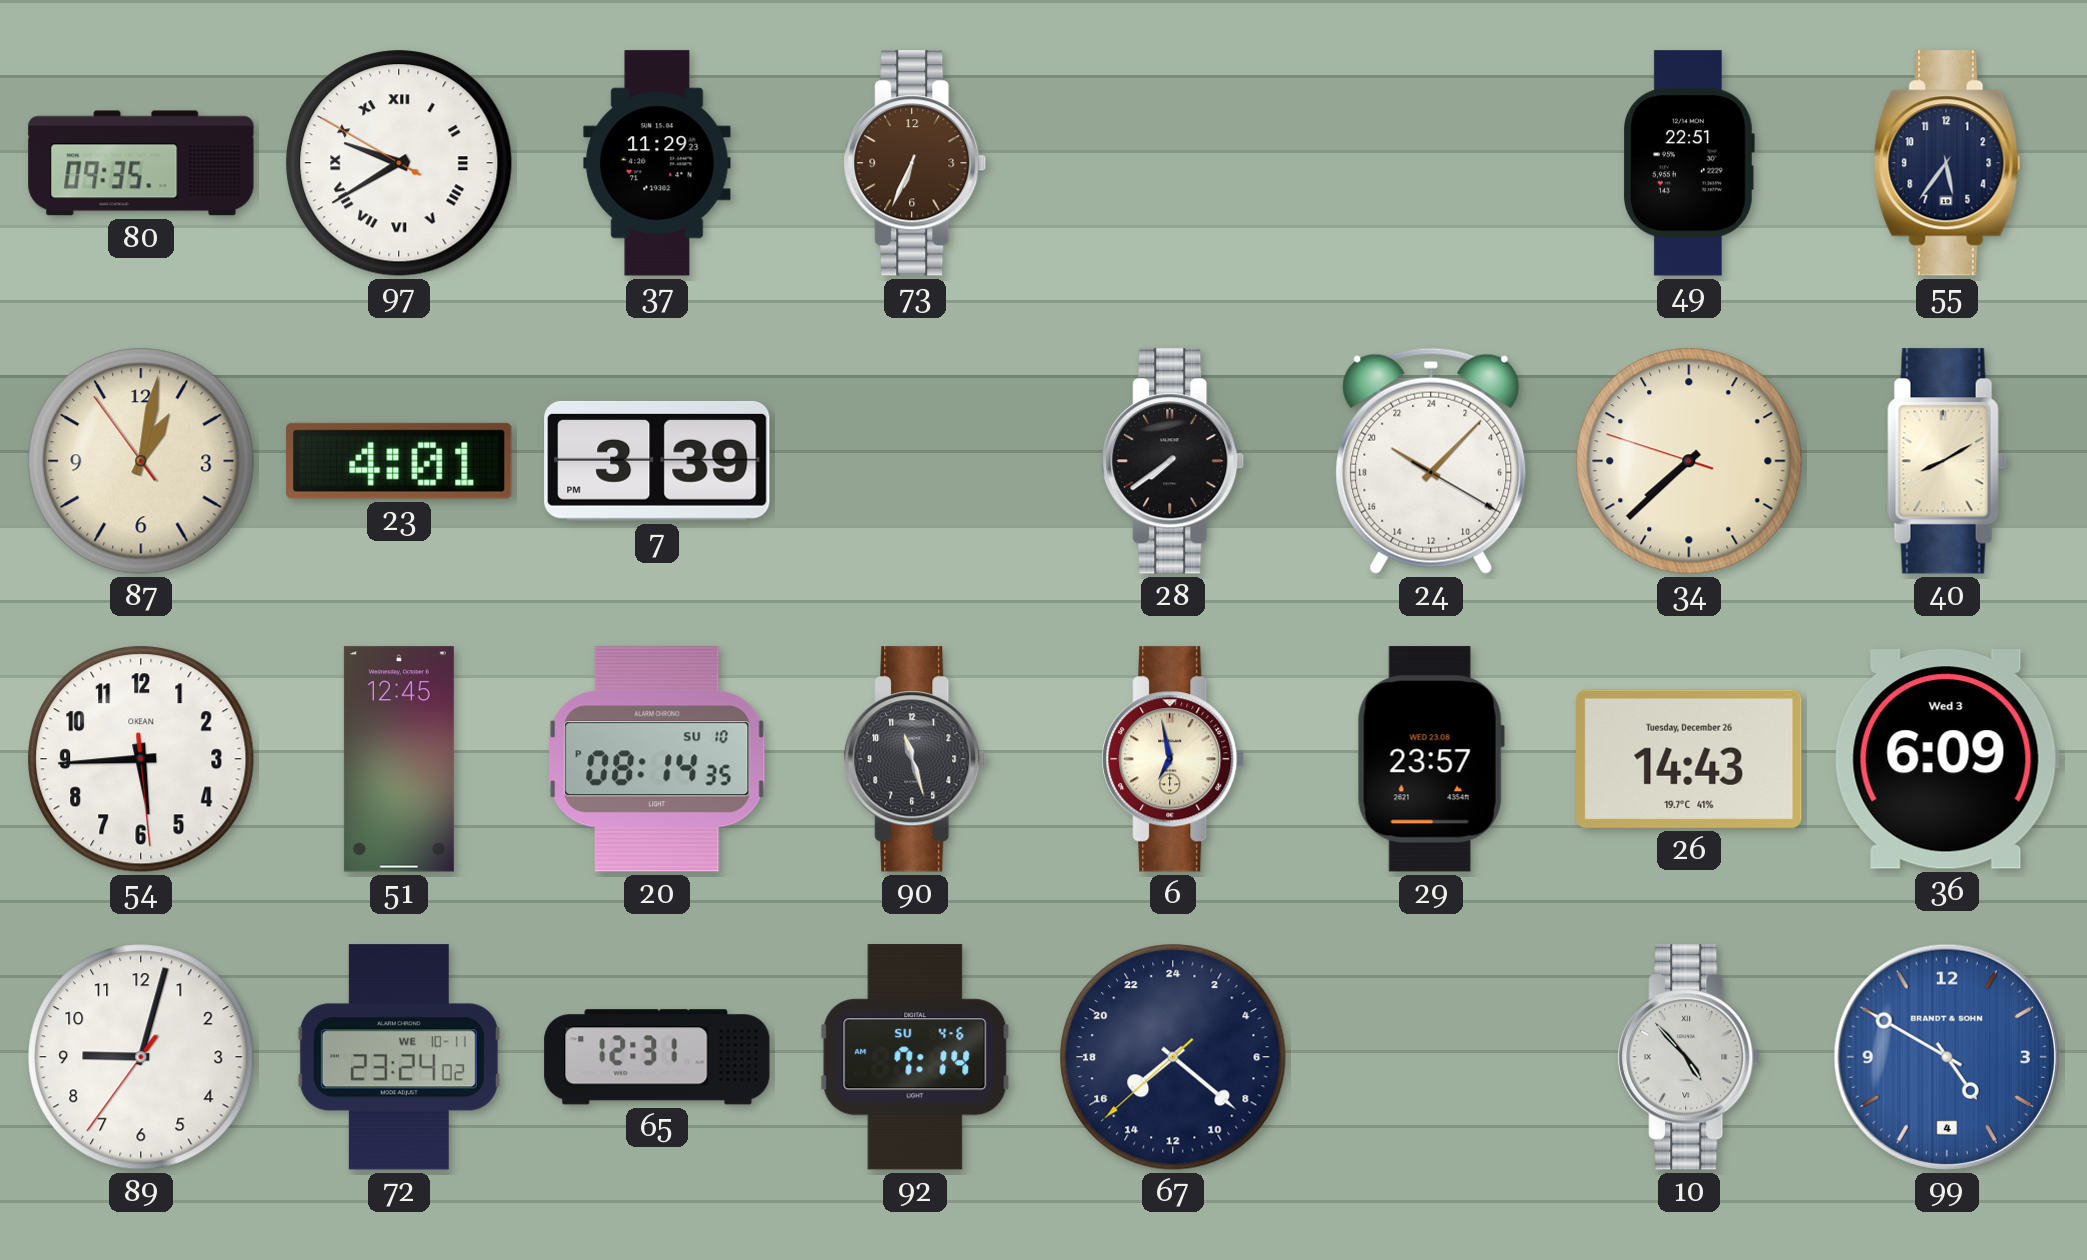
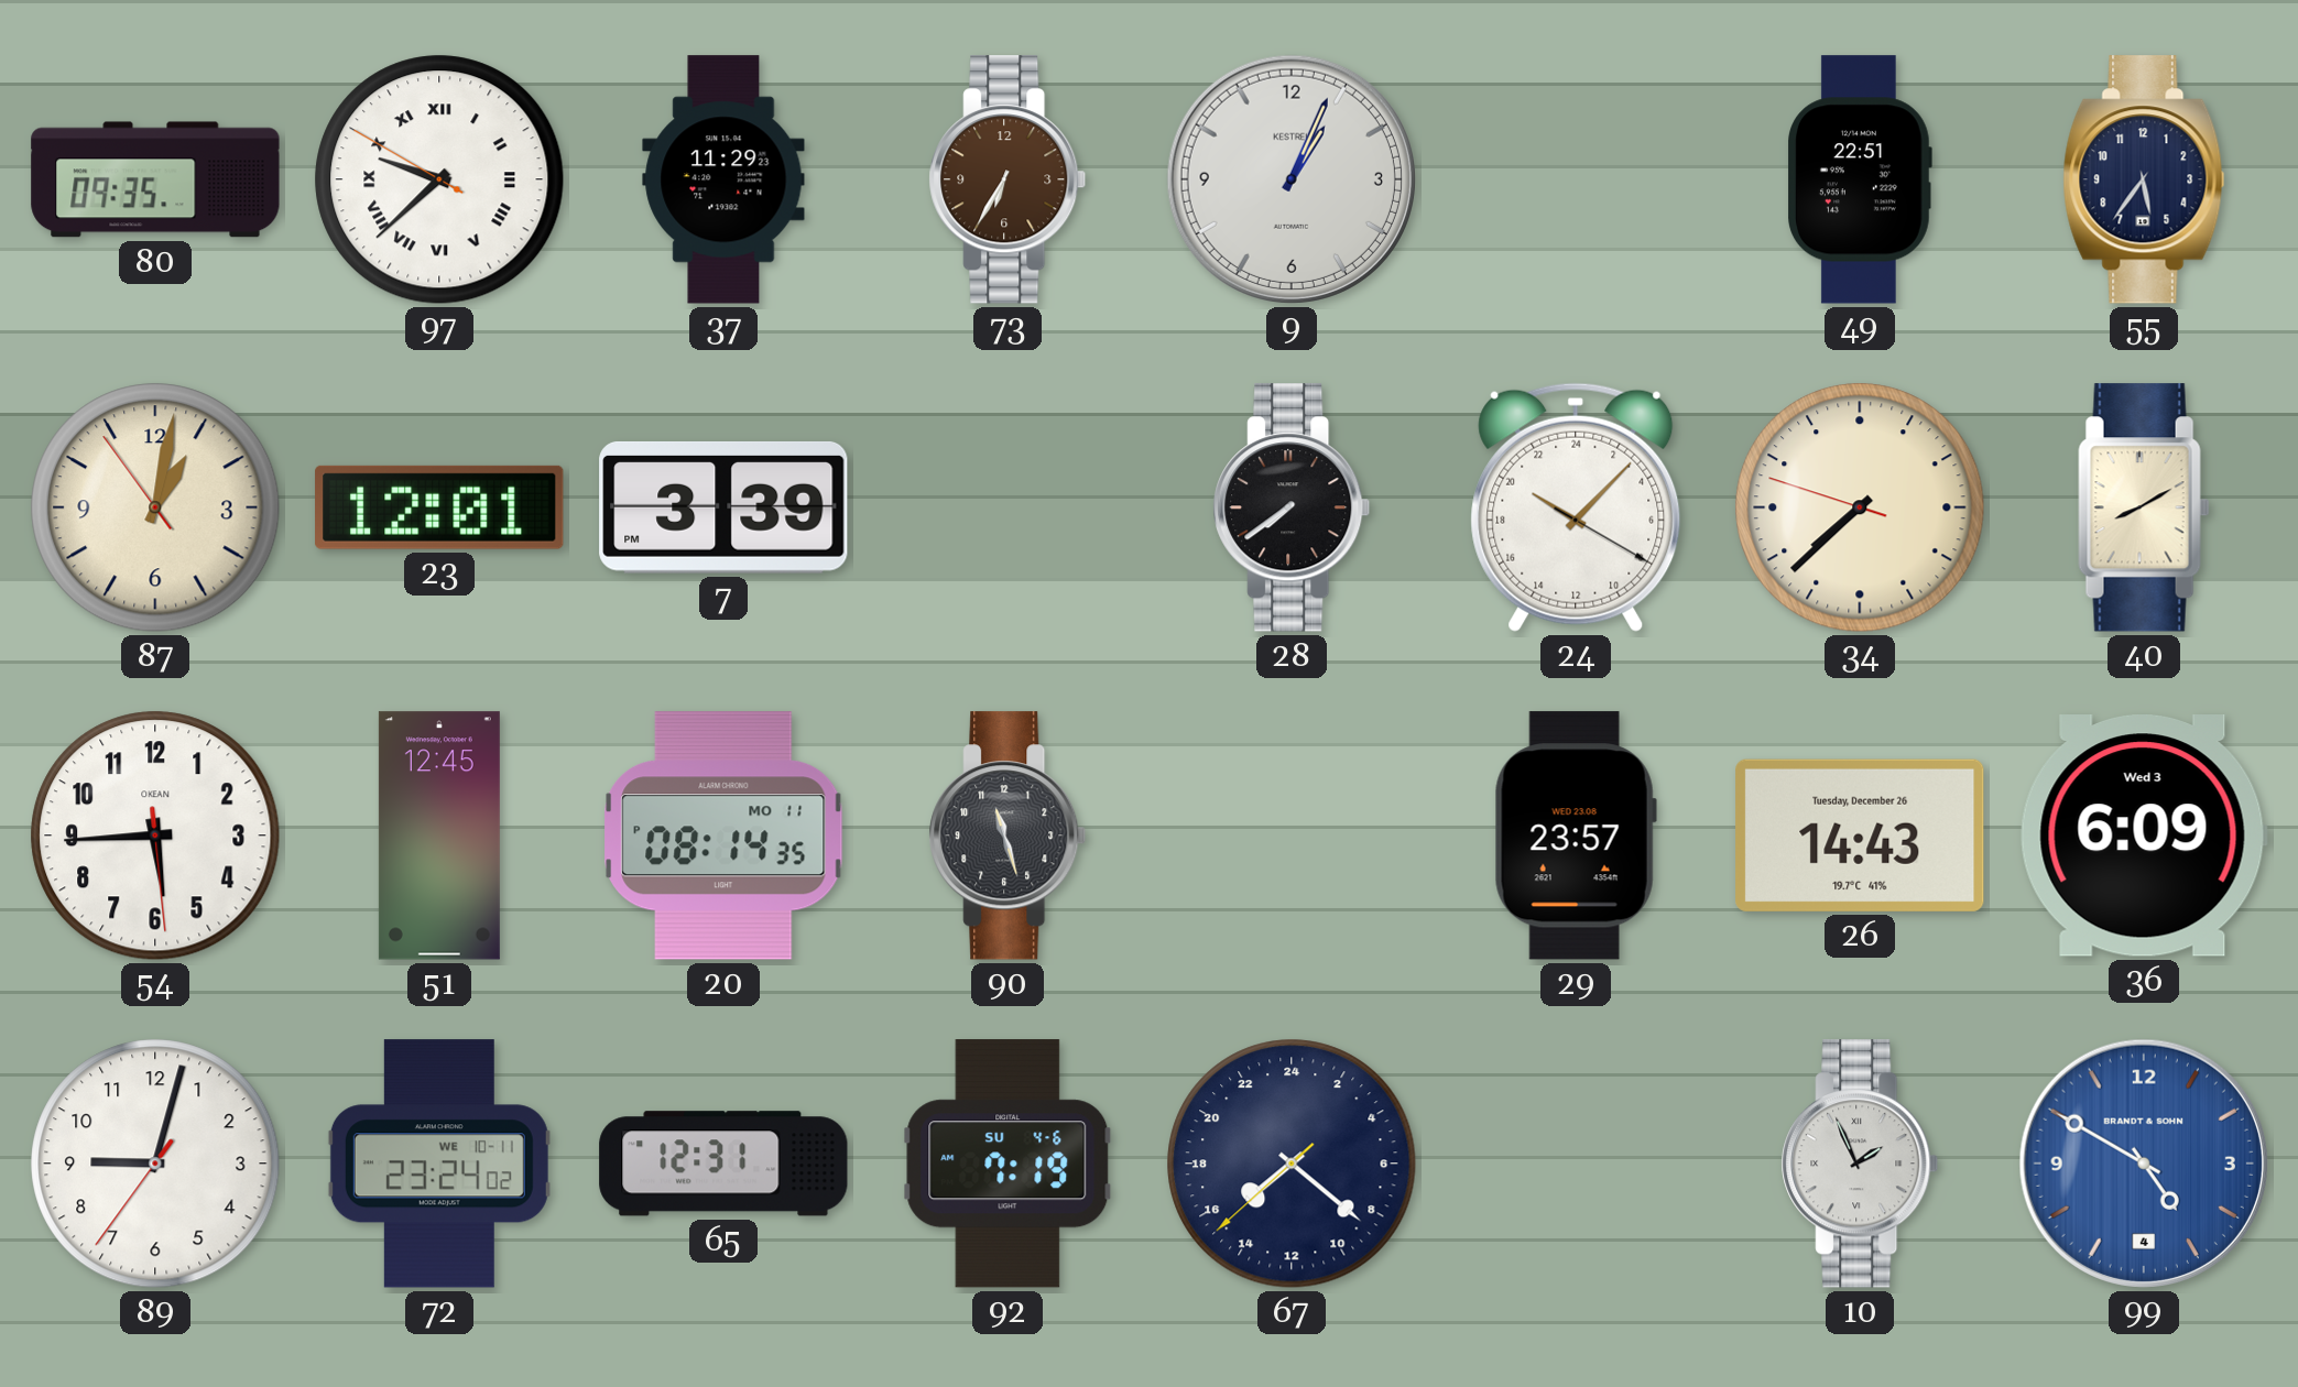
97: 9:39 -> 9:37
73: 6:34 -> 6:35
9: none -> 1:04
23: 4:01 -> 12:01
20 date: SU 10 -> MO 11
6: 6:58 -> none
92: 7:14 -> 7:19
10: 4:53 -> 1:56
